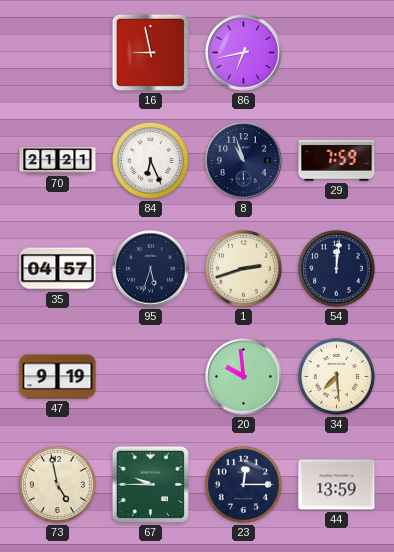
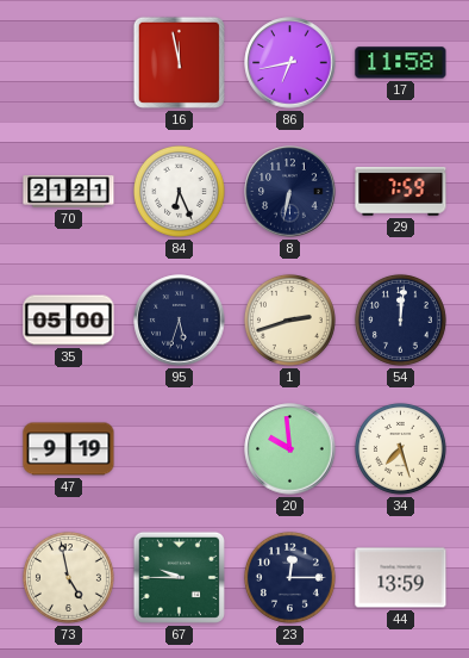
16: 8:58 -> 11:58
17: none -> 11:58
8: 10:57 -> 6:32
35: 04:57 -> 05:00
34: 7:29 -> 7:27
